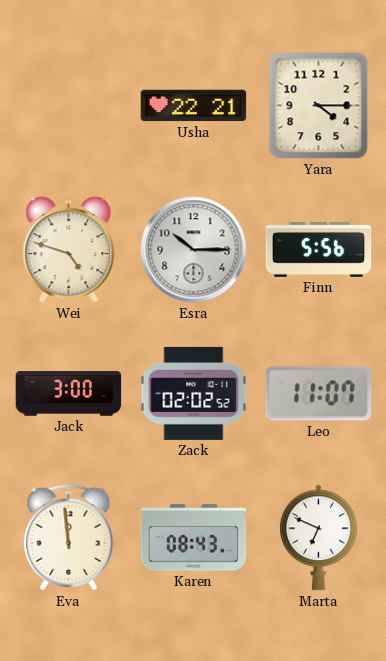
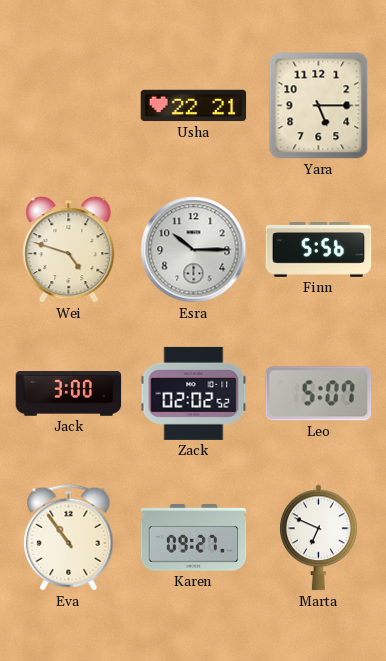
Yara: 4:15 -> 5:15
Leo: 11:07 -> 5:07
Eva: 11:59 -> 10:54
Karen: 08:43 -> 09:27
